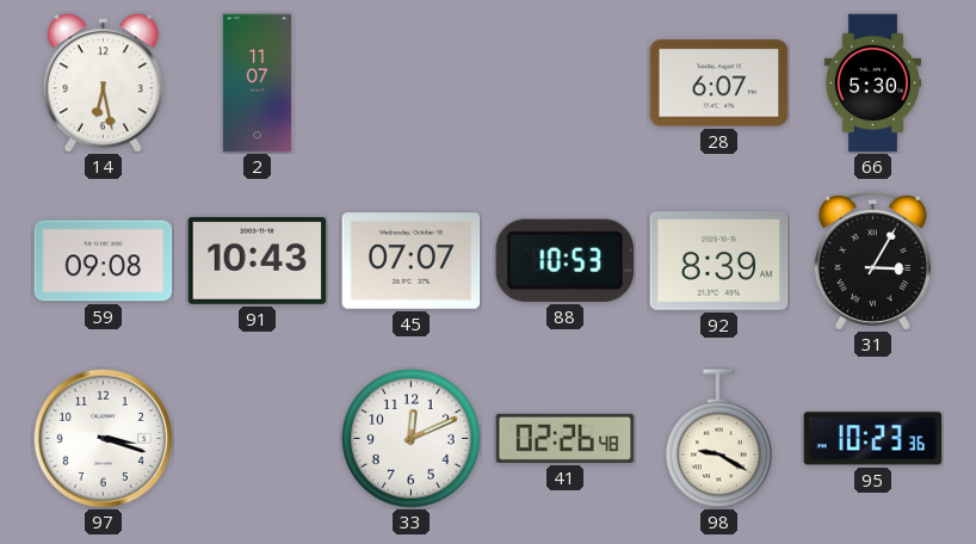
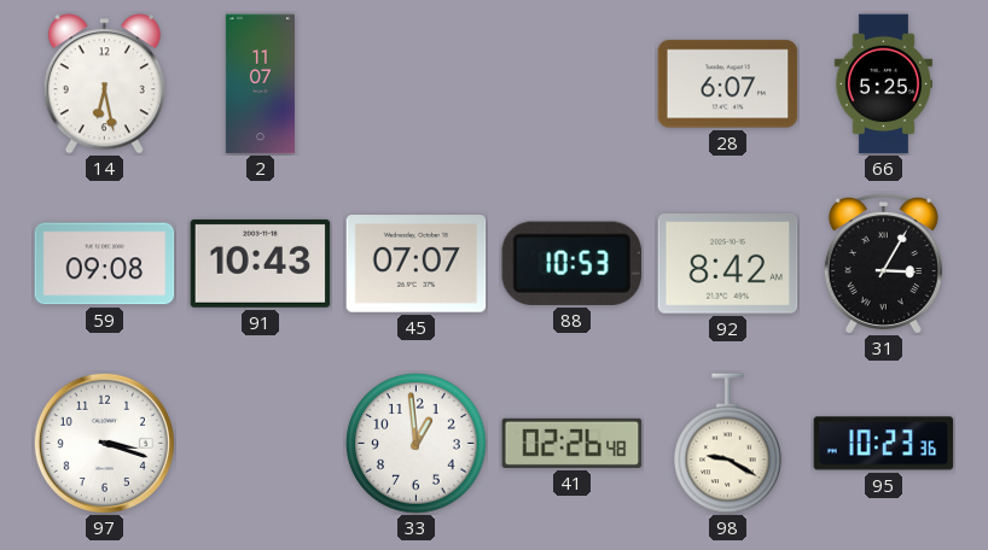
66: 5:30 -> 5:25
92: 8:39 -> 8:42
33: 12:11 -> 12:59
